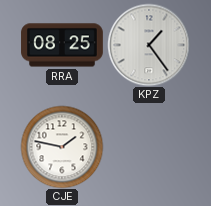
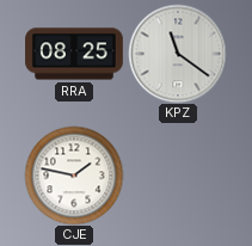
KPZ: 1:24 -> 11:21
